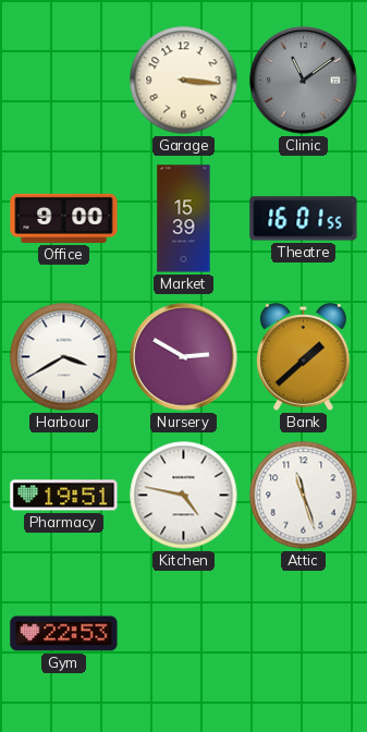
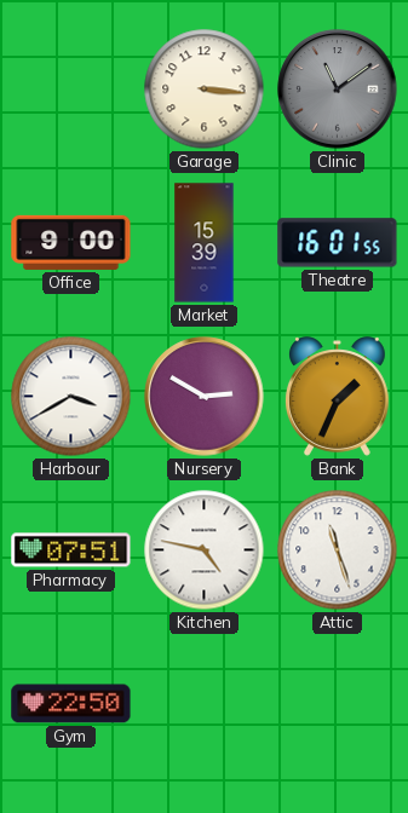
Bank: 1:38 -> 1:34
Pharmacy: 19:51 -> 07:51
Gym: 22:53 -> 22:50
